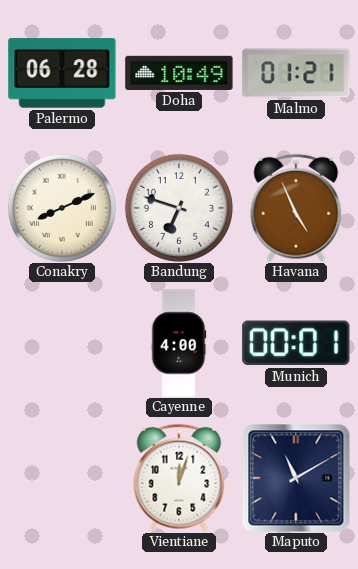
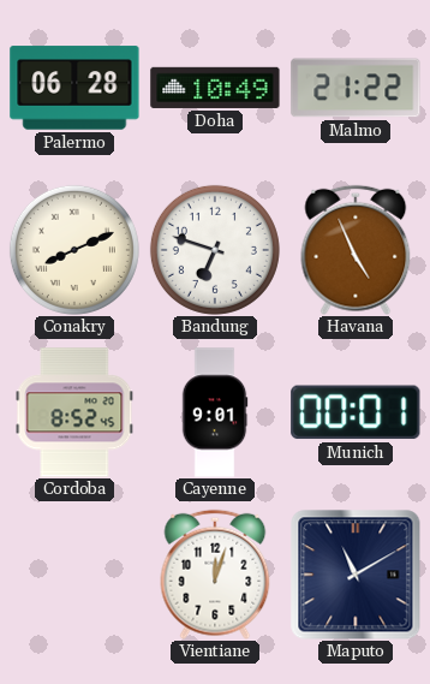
Malmo: 01:21 -> 21:22
Cordoba: none -> 8:52
Cayenne: 4:00 -> 9:01
